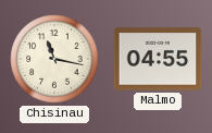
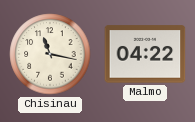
Malmo: 04:55 -> 04:22
